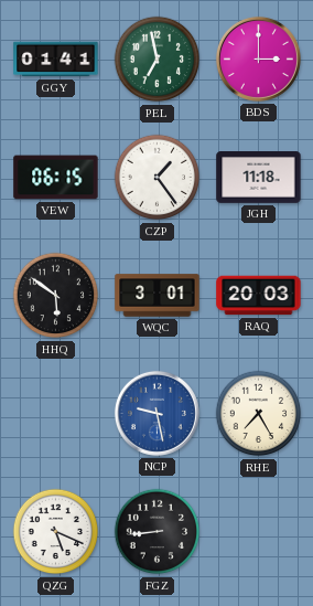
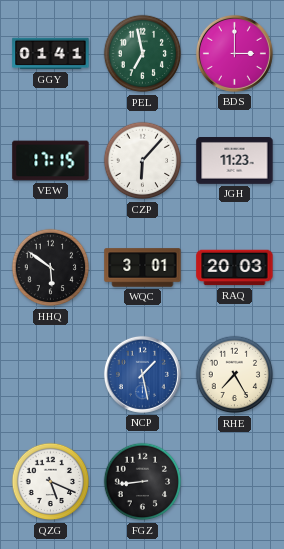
VEW: 06:15 -> 17:15
CZP: 1:24 -> 6:07
JGH: 11:18 -> 11:23
NCP: 9:28 -> 1:28
